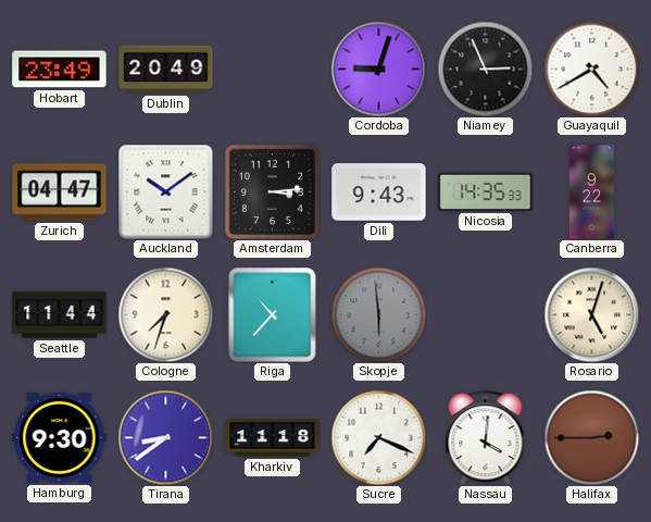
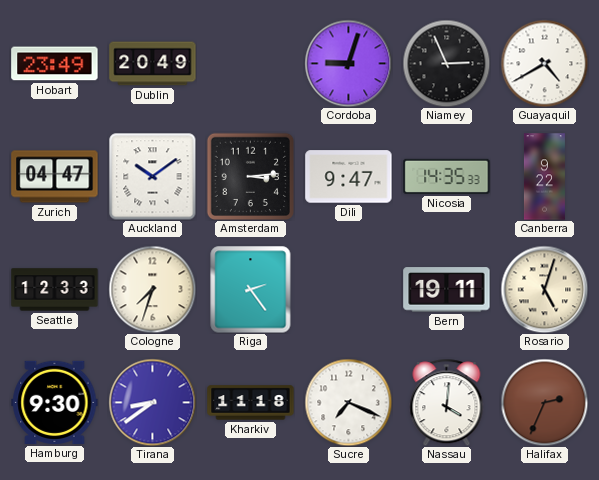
Dili: 9:43 -> 9:47
Seattle: 11:44 -> 12:33
Riga: 10:37 -> 2:24
Skopje: 5:59 -> none
Bern: none -> 19:11
Halifax: 2:45 -> 2:34
